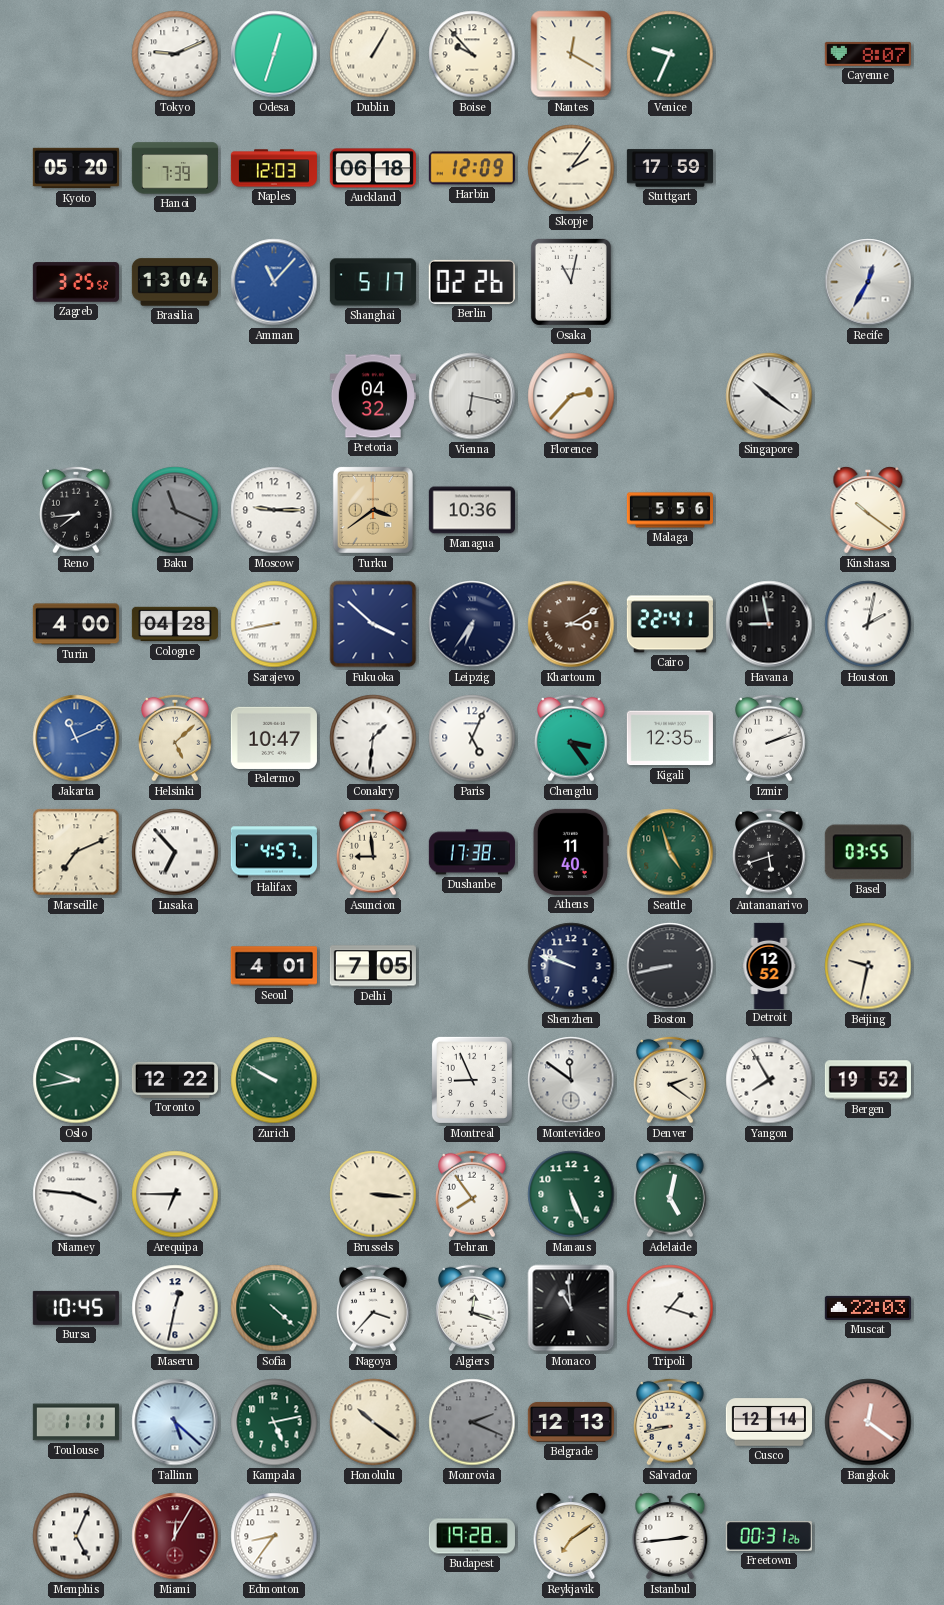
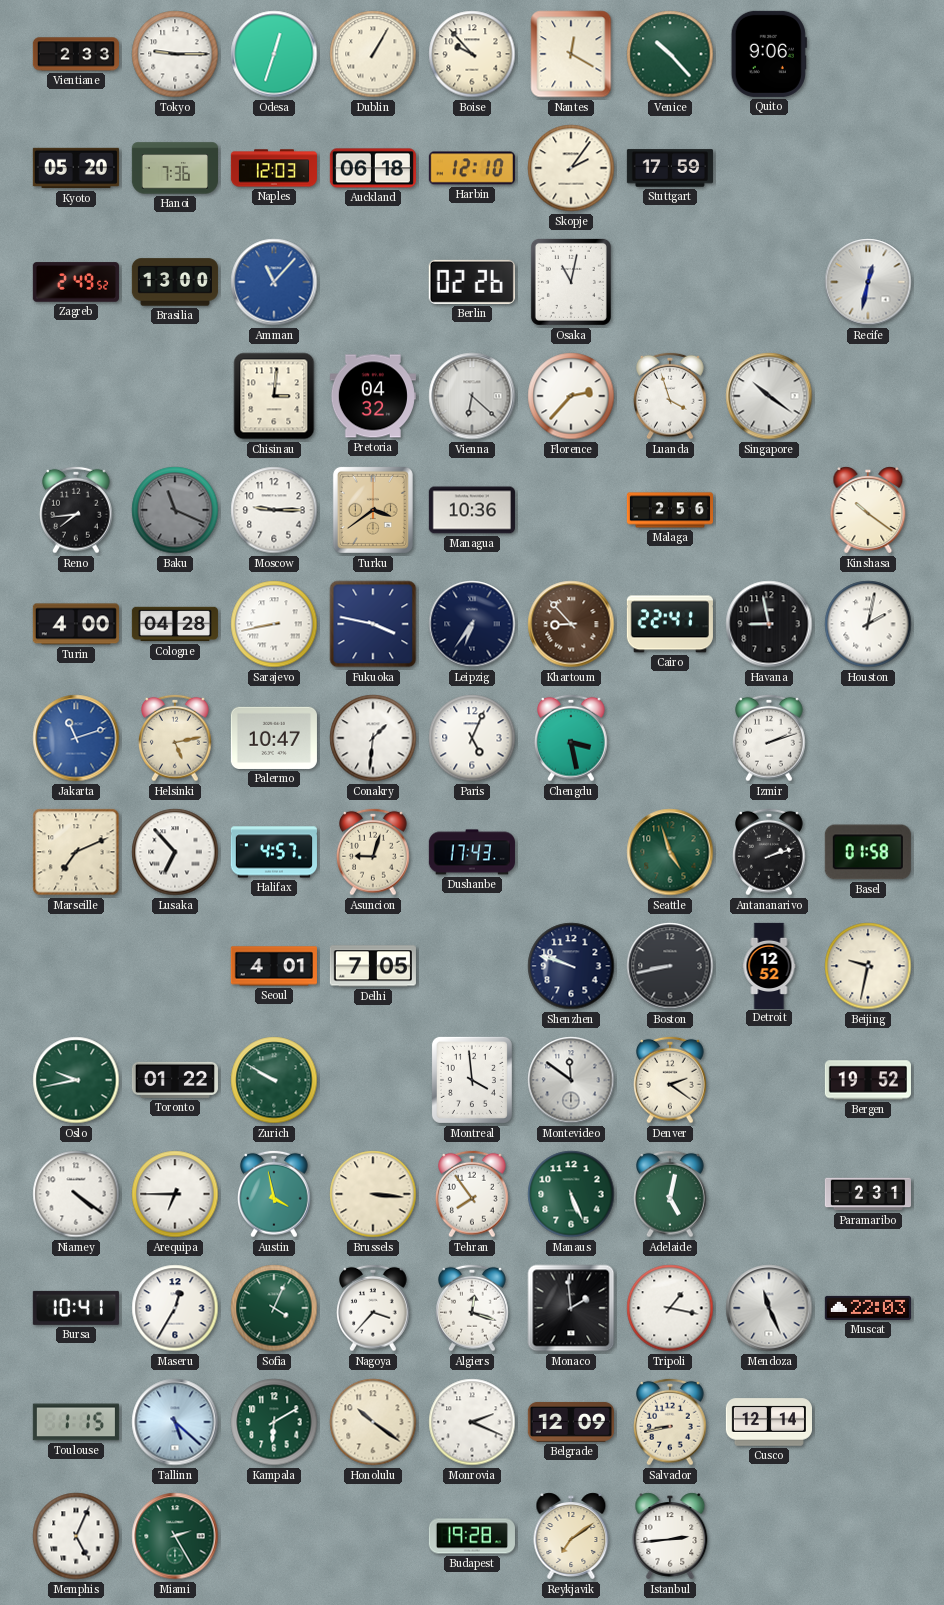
Vientiane: none -> 2:33
Tokyo: 9:11 -> 9:15
Venice: 9:34 -> 10:23
Quito: none -> 9:06
Cayenne: 8:07 -> none
Hanoi: 7:39 -> 7:36
Harbin: 12:09 -> 12:10
Zagreb: 3:25 -> 2:49
Brasilia: 13:04 -> 13:00
Shanghai: 5:17 -> none
Recife: 12:35 -> 12:32
Chisinau: none -> 3:01
Vienna: 6:17 -> 6:22
Luanda: none -> 3:57
Malaga: 5:56 -> 2:56
Fukuoka: 3:52 -> 3:47
Khartoum: 3:10 -> 8:53
Jakarta: 11:11 -> 11:12
Helsinki: 5:08 -> 5:13
Chengdu: 3:24 -> 3:28
Kigali: 12:35 -> none
Asuncion: 8:59 -> 9:03
Dushanbe: 17:38 -> 17:43
Athens: 11:40 -> none
Antananarivo: 5:42 -> 2:12
Basel: 03:55 -> 01:58
Toronto: 12:22 -> 01:22
Montreal: 8:56 -> 3:59
Yangon: 7:55 -> none
Niamey: 3:46 -> 4:21
Austin: none -> 3:58
Paramaribo: none -> 2:31
Bursa: 10:45 -> 10:41
Maseru: 12:32 -> 12:35
Sofia: 4:22 -> 4:04
Monaco: 10:59 -> 1:59
Tripoli: 1:18 -> 1:17
Mendoza: none -> 11:26
Toulouse: 1:11 -> 1:15
Kampala: 5:13 -> 6:10
Monrovia dial: grey -> white
Belgrade: 12:13 -> 12:09
Bangkok: 12:21 -> none
Miami: 12:05 -> 2:25
Miami dial: burgundy -> green
Edmonton: 8:36 -> none
Freetown: 00:31 -> none
